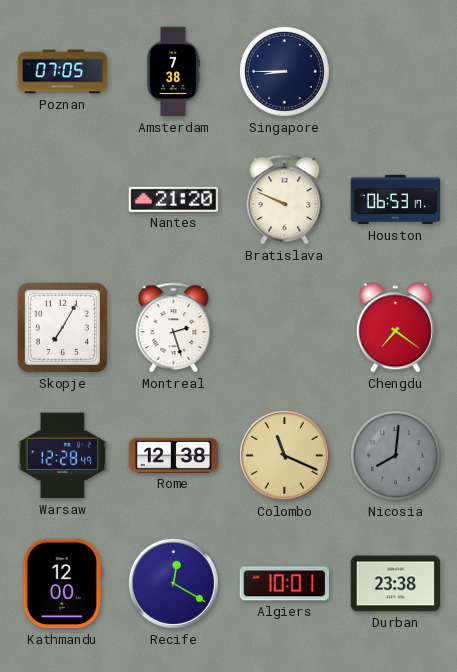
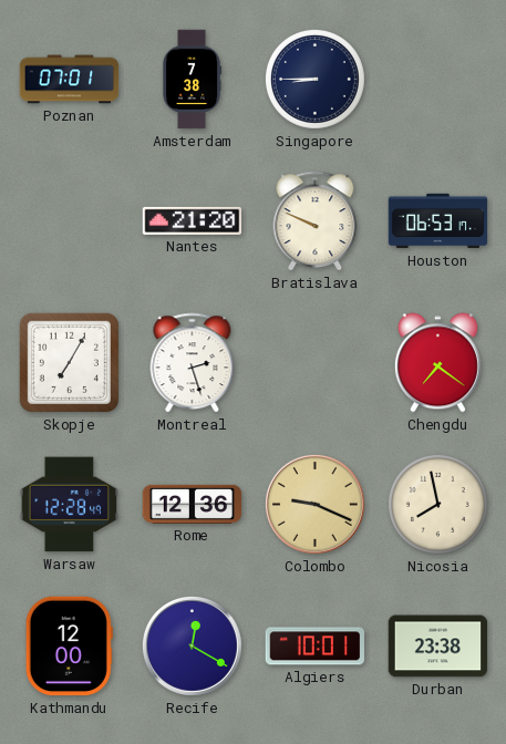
Poznan: 07:05 -> 07:01
Rome: 12:38 -> 12:36
Colombo: 11:19 -> 9:19
Nicosia: 8:01 -> 7:58
Nicosia dial: grey -> cream
